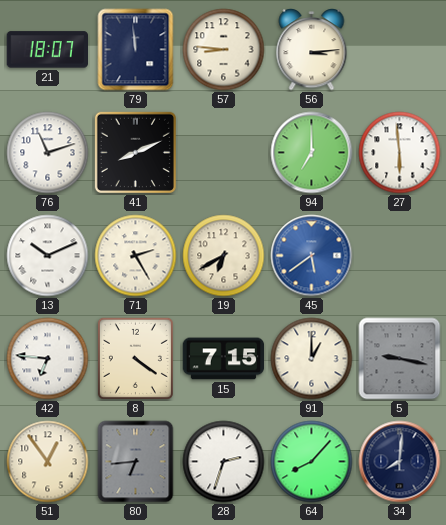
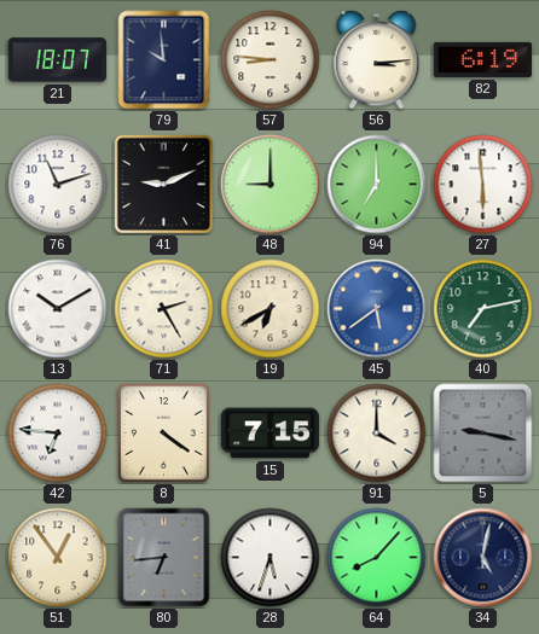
79: 11:59 -> 9:59
82: none -> 6:19
41: 8:11 -> 9:11
48: none -> 9:00
13: 10:11 -> 10:10
40: none -> 7:13
91: 1:00 -> 4:00
28: 2:33 -> 5:33
34: 8:01 -> 5:02
